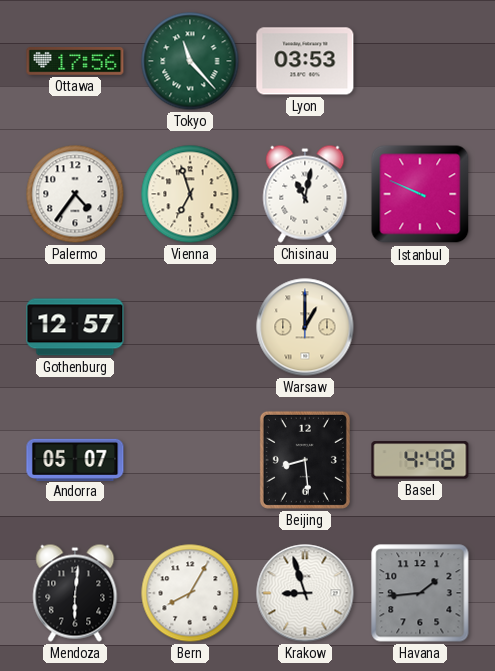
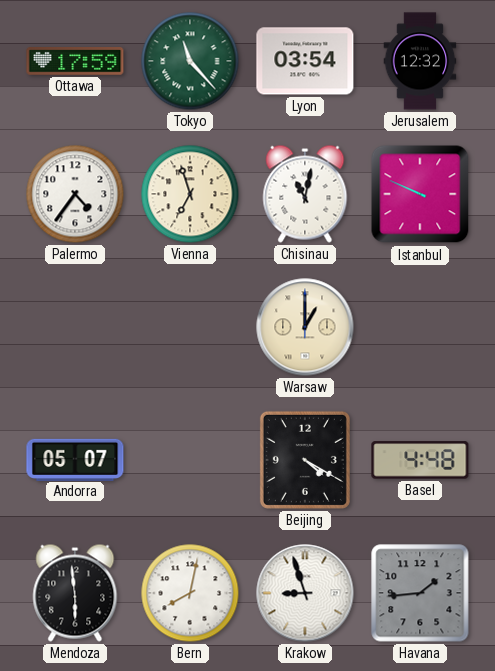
Ottawa: 17:56 -> 17:59
Lyon: 03:53 -> 03:54
Jerusalem: none -> 12:32
Gothenburg: 12:57 -> none
Beijing: 8:29 -> 4:20
Mendoza: 6:01 -> 5:59
Bern: 8:05 -> 8:02
